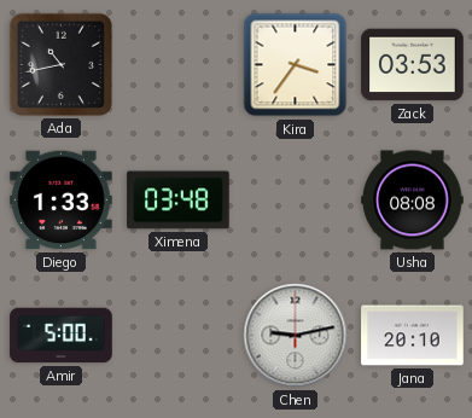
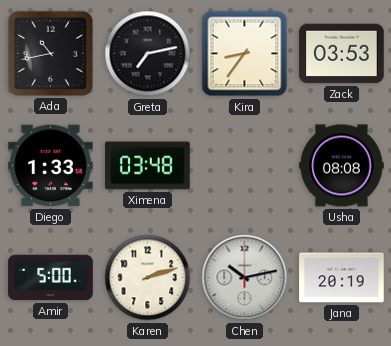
Greta: none -> 7:13
Kira: 3:36 -> 8:36
Karen: none -> 2:12
Chen: 9:13 -> 10:13
Jana: 20:10 -> 20:19
